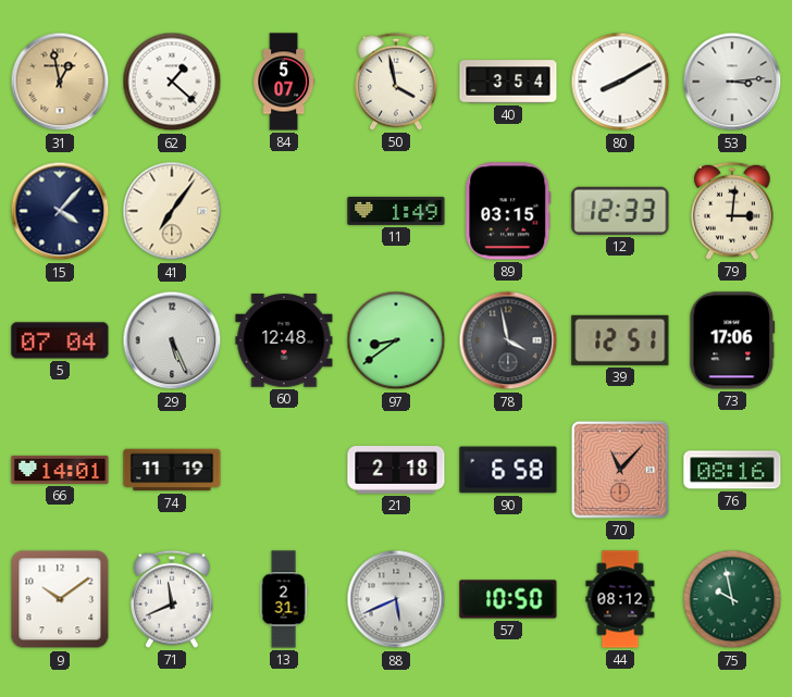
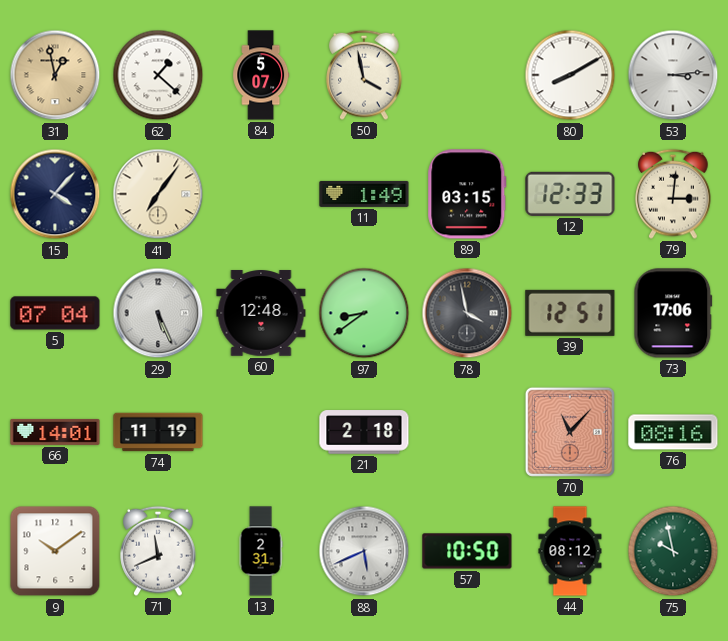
40: 3:54 -> none
90: 6:58 -> none
